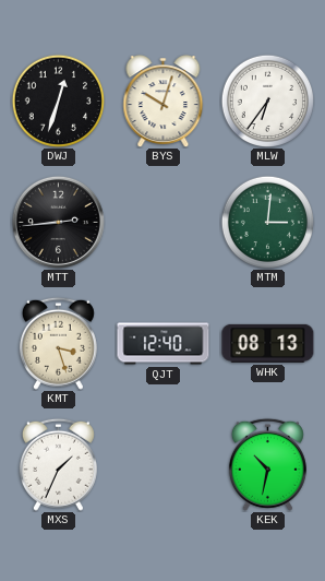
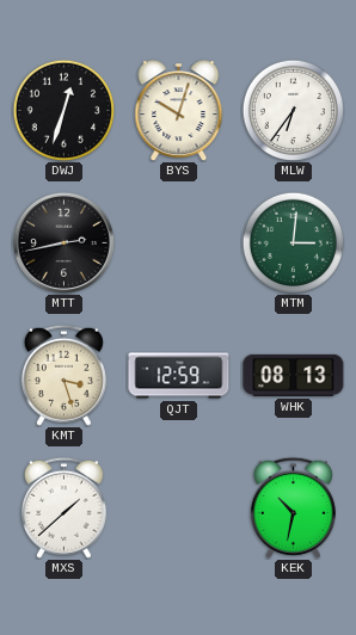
MTT: 2:44 -> 2:43
QJT: 12:40 -> 12:59
MXS: 1:34 -> 1:38
